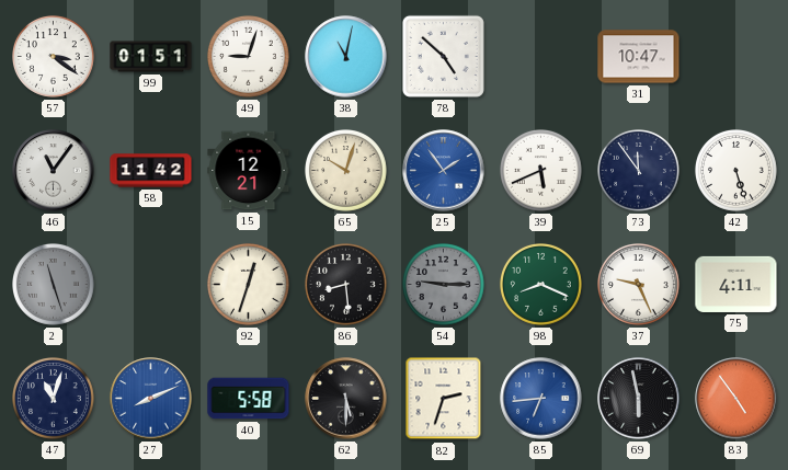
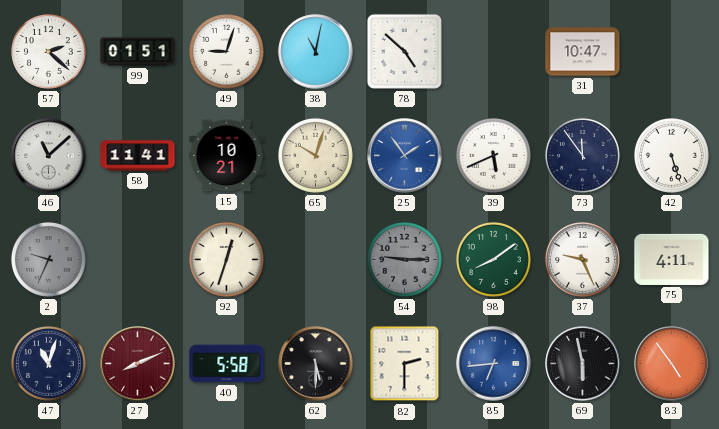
57: 3:21 -> 2:22
46: 11:06 -> 11:08
58: 11:42 -> 11:41
15: 12:21 -> 10:21
2: 11:27 -> 9:34
86: 8:29 -> none
98: 8:19 -> 8:09
27 dial: blue -> burgundy
82: 2:33 -> 2:30
